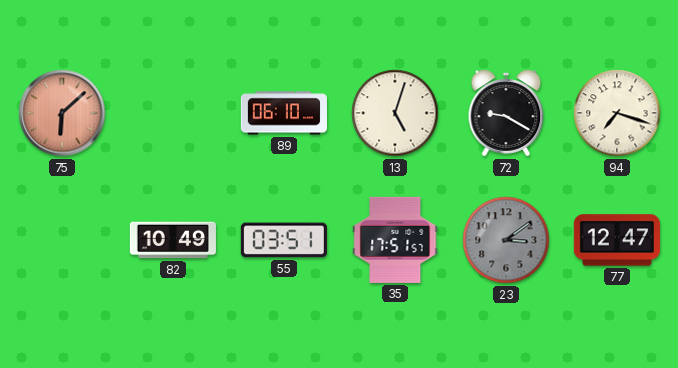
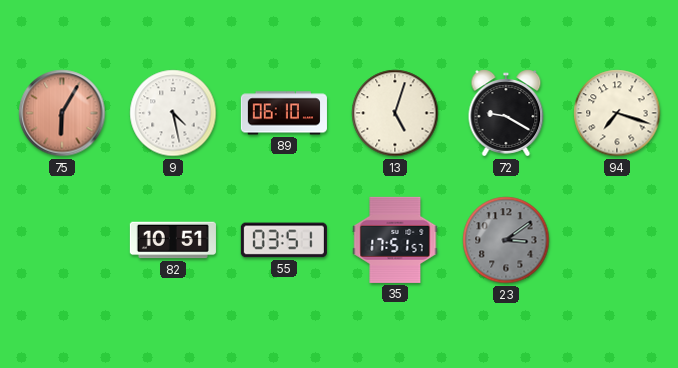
75: 6:08 -> 6:05
9: none -> 4:28
82: 10:49 -> 10:51
77: 12:47 -> none
